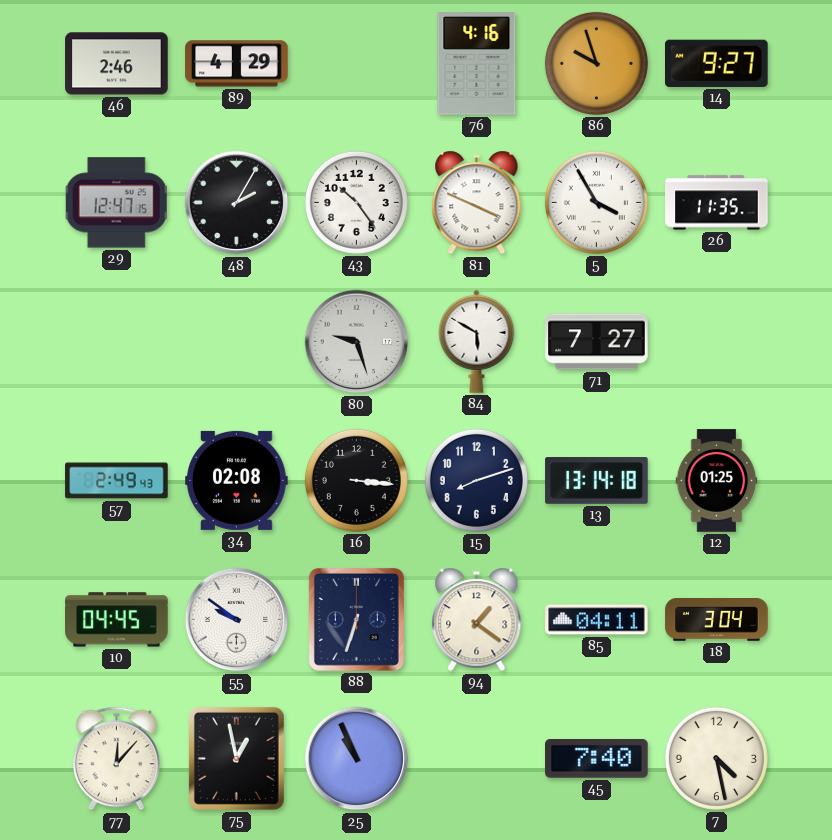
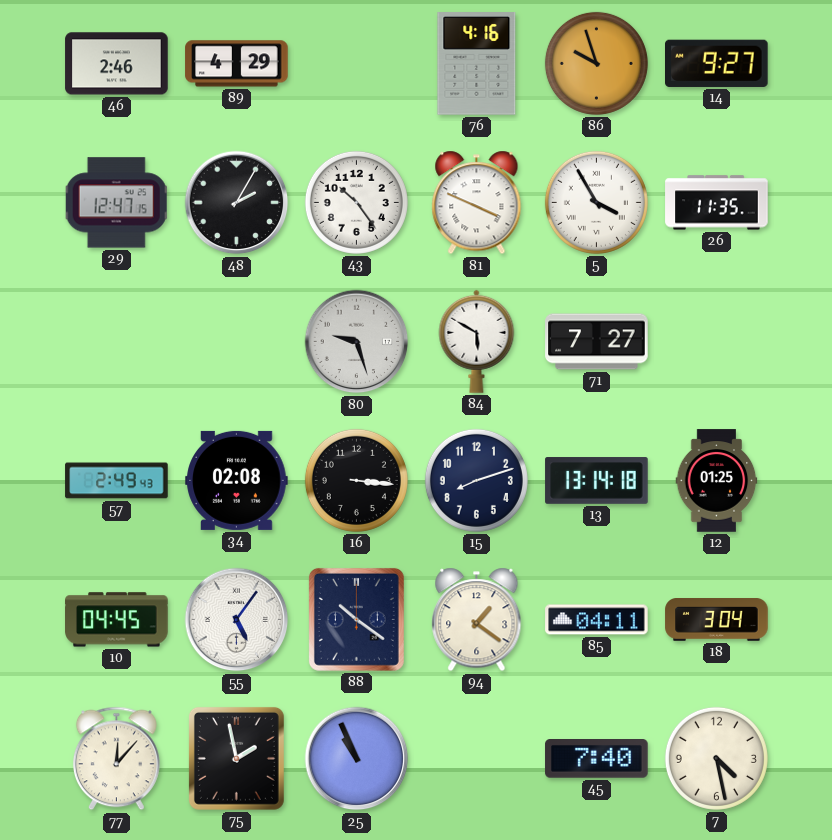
55: 9:51 -> 5:06
88: 6:33 -> 10:21
75: 12:58 -> 1:58
